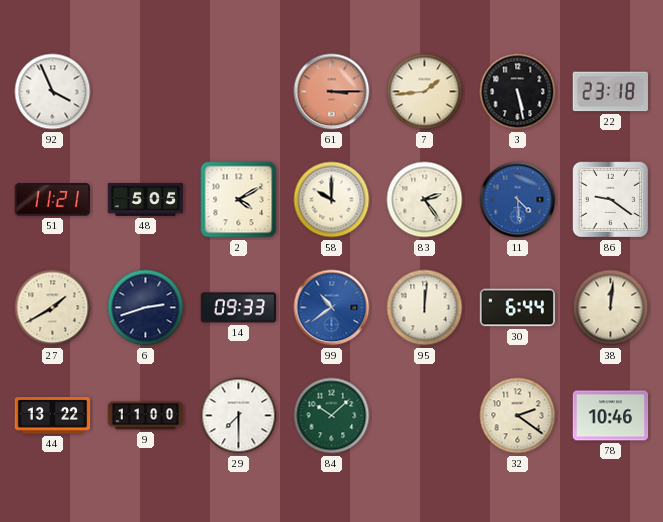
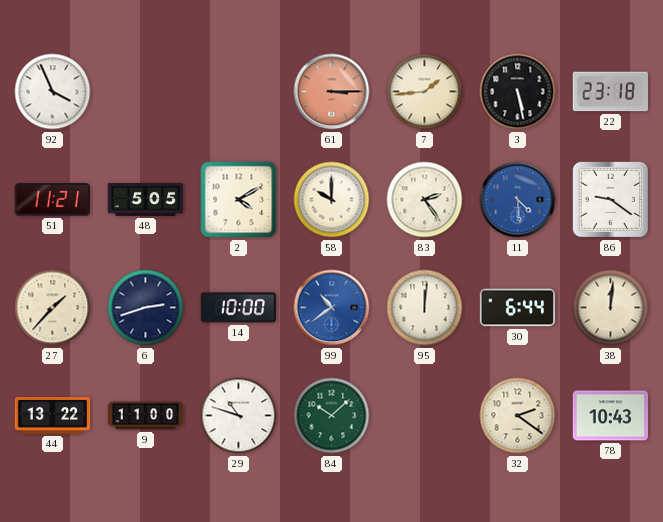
27: 1:40 -> 1:37
14: 09:33 -> 10:00
29: 7:30 -> 10:48
78: 10:46 -> 10:43
